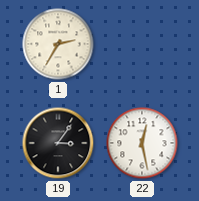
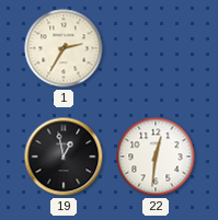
19: 3:06 -> 12:58
22: 12:28 -> 12:31
